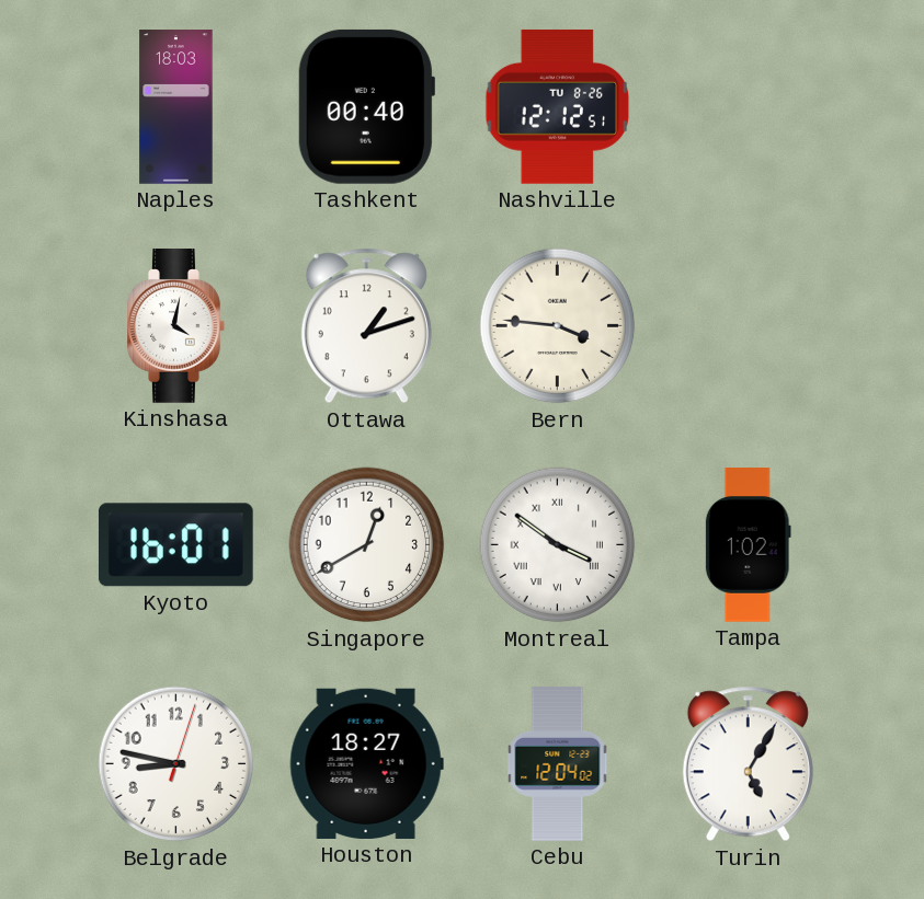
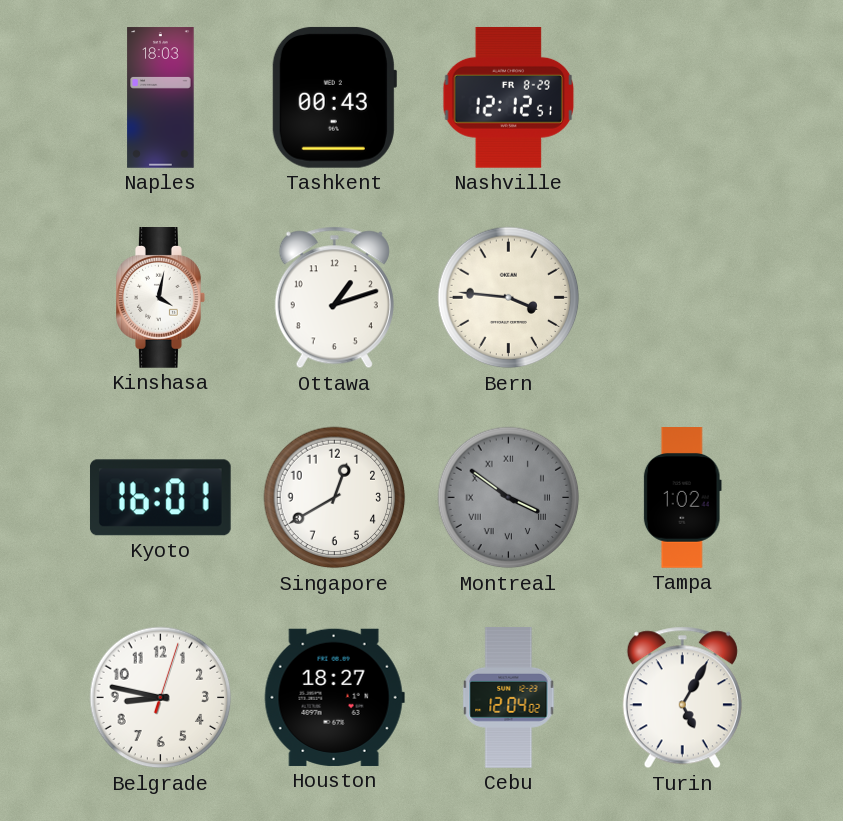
Tashkent: 00:40 -> 00:43
Nashville date: TU 8-26 -> FR 8-29
Montreal dial: white -> grey
